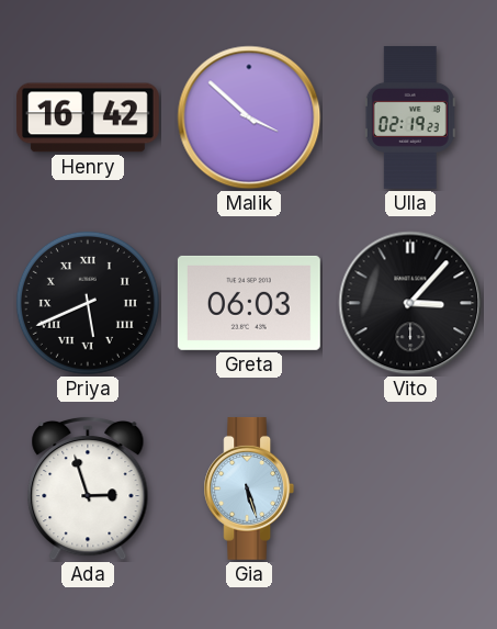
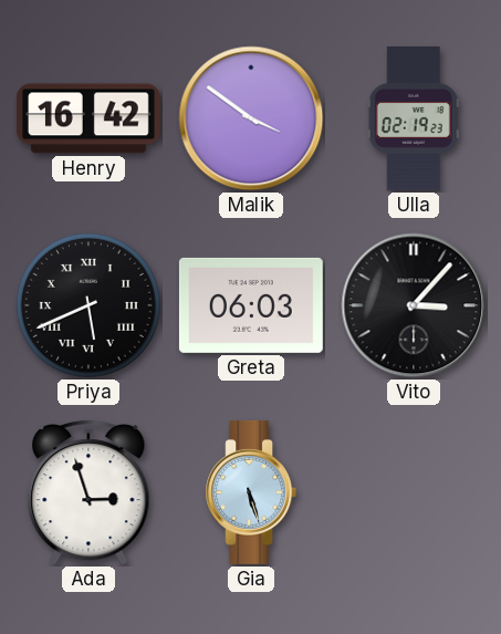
Malik: 3:52 -> 3:51
